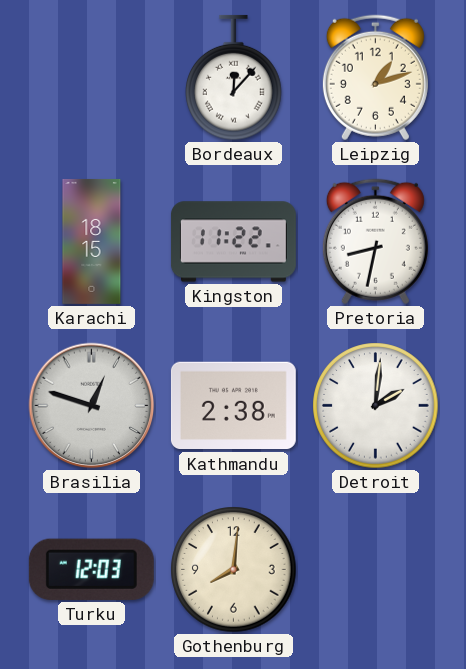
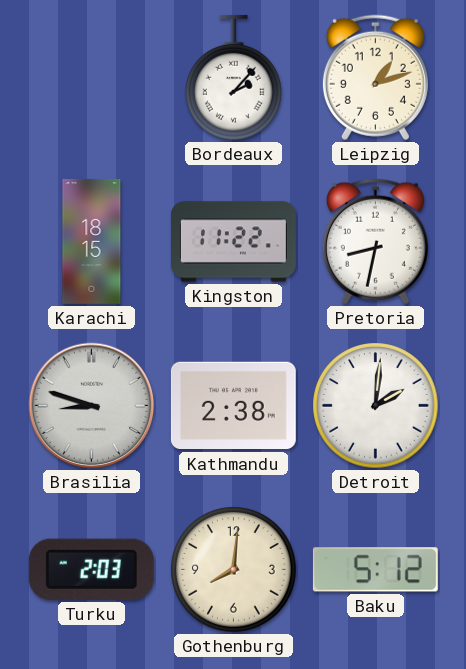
Bordeaux: 12:07 -> 2:07
Brasilia: 12:48 -> 8:48
Turku: 12:03 -> 2:03
Baku: none -> 5:12
